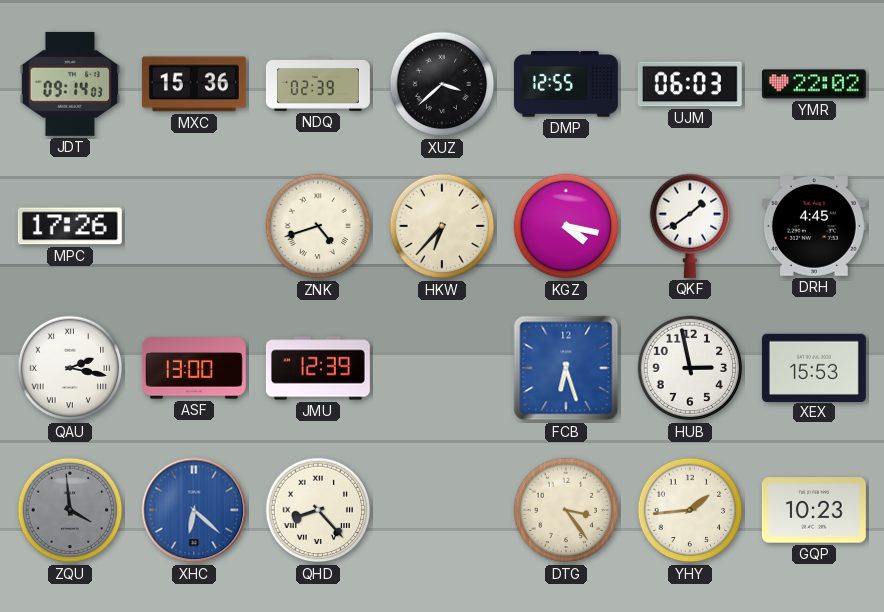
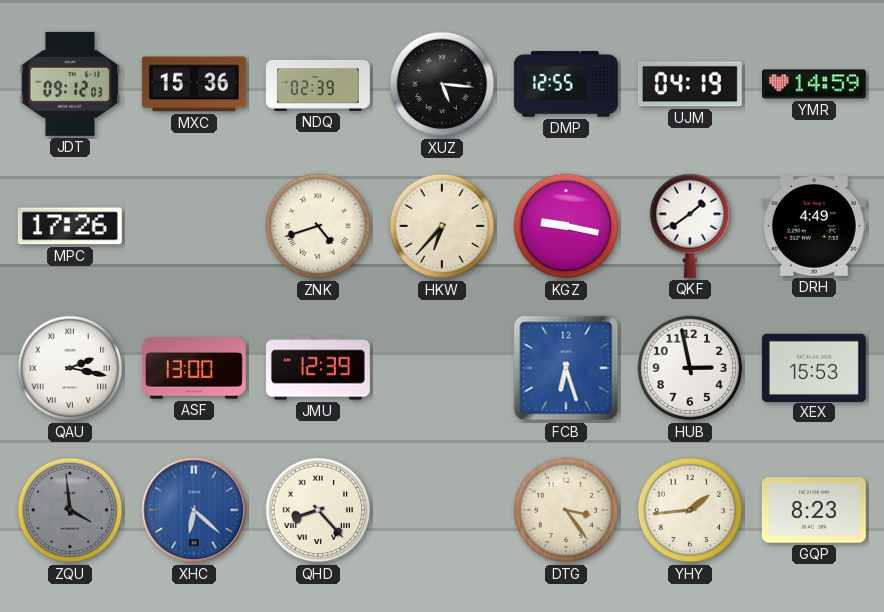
JDT: 09:14 -> 09:12
XUZ: 3:38 -> 5:16
UJM: 06:03 -> 04:19
YMR: 22:02 -> 14:59
KGZ: 4:17 -> 9:17
DRH: 4:45 -> 4:49
GQP: 10:23 -> 8:23
